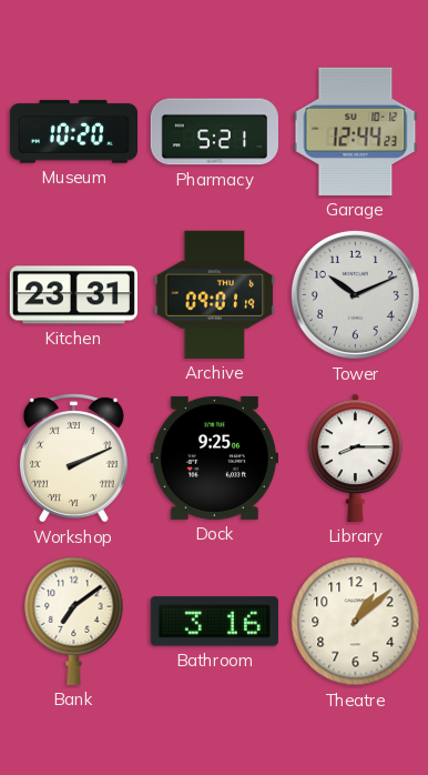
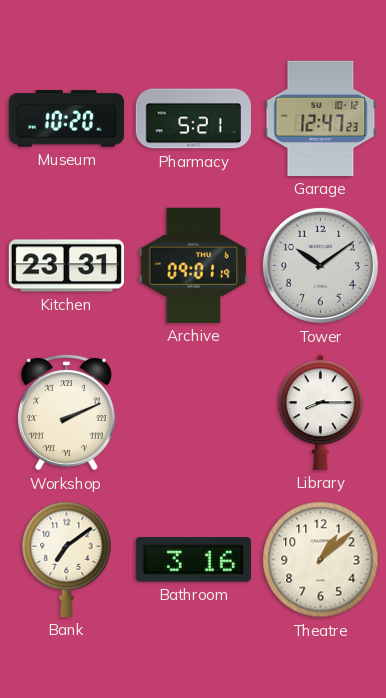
Garage: 12:44 -> 12:47
Tower: 10:11 -> 10:09
Dock: 9:25 -> none
